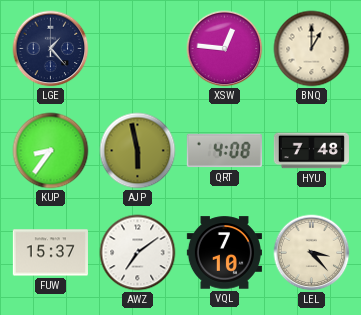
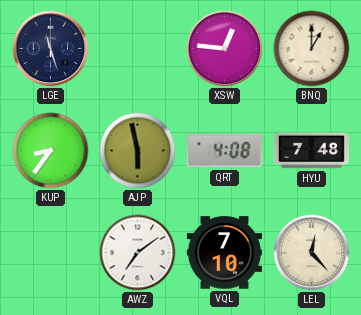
LGE: 1:23 -> 11:27
FUW: 15:37 -> none
LEL: 3:23 -> 12:23
